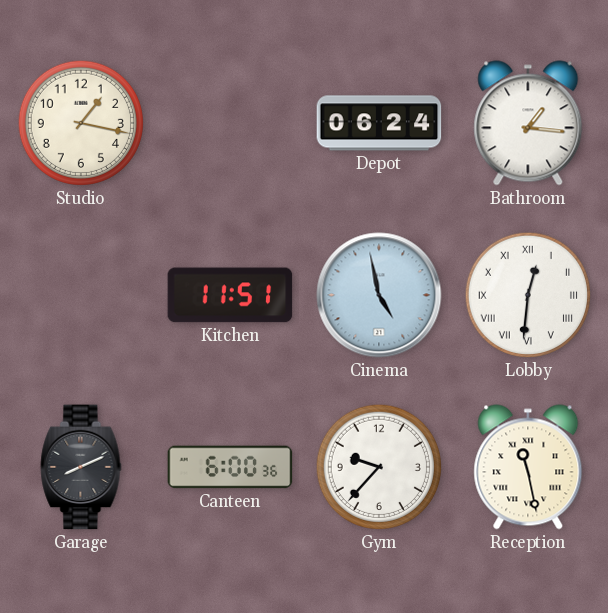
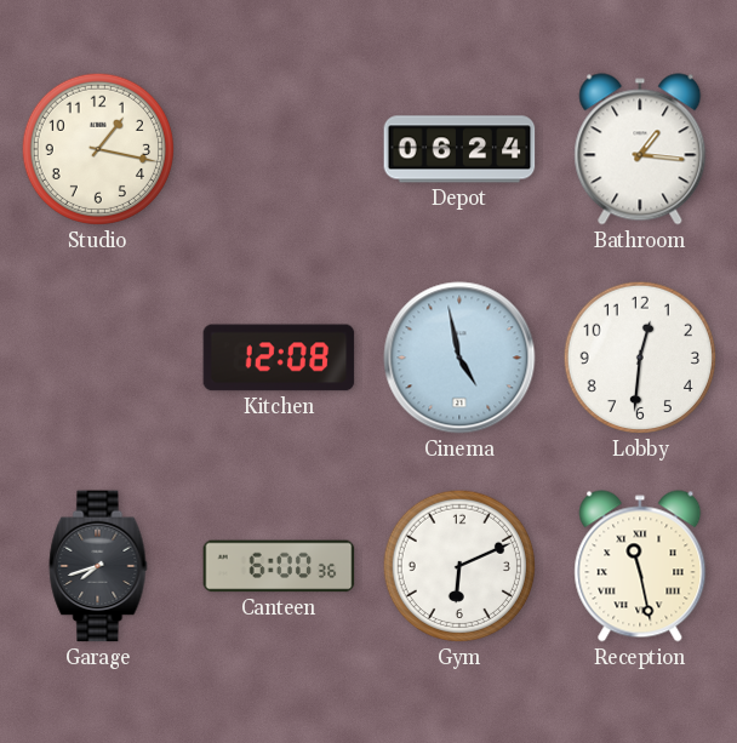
Kitchen: 11:51 -> 12:08
Lobby numerals: Roman -> Arabic
Garage: 8:11 -> 7:42
Gym: 9:37 -> 6:11
